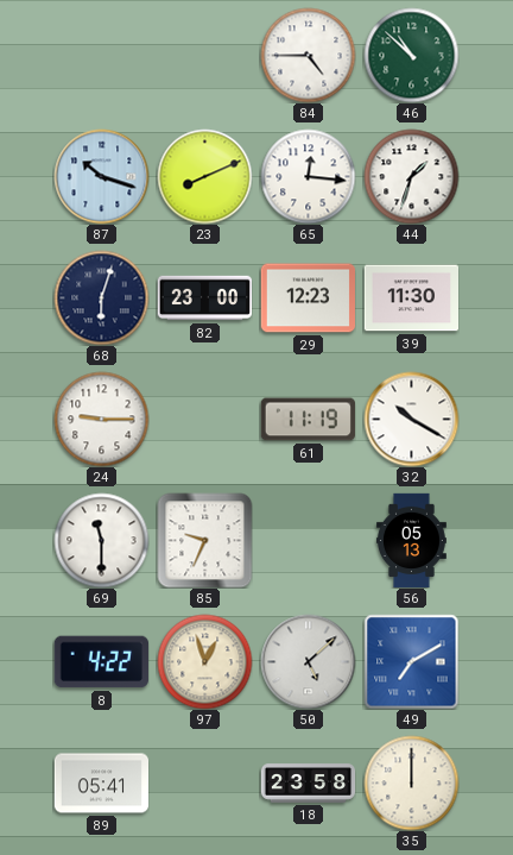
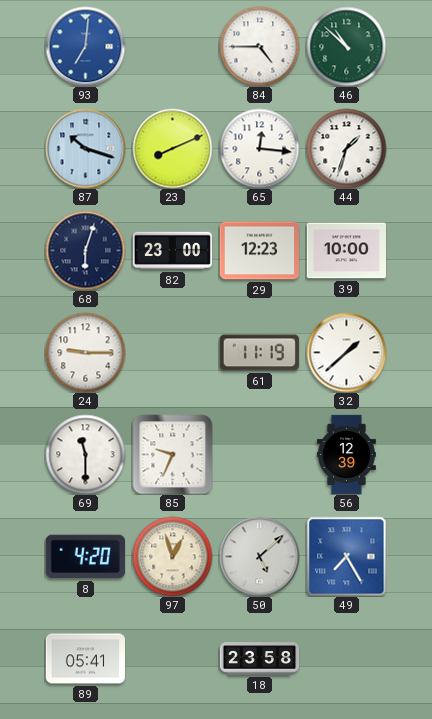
93: none -> 7:01
39: 11:30 -> 10:00
32: 10:20 -> 1:38
56: 05:13 -> 12:39
8: 4:22 -> 4:20
49: 7:10 -> 7:25
35: 12:00 -> none
